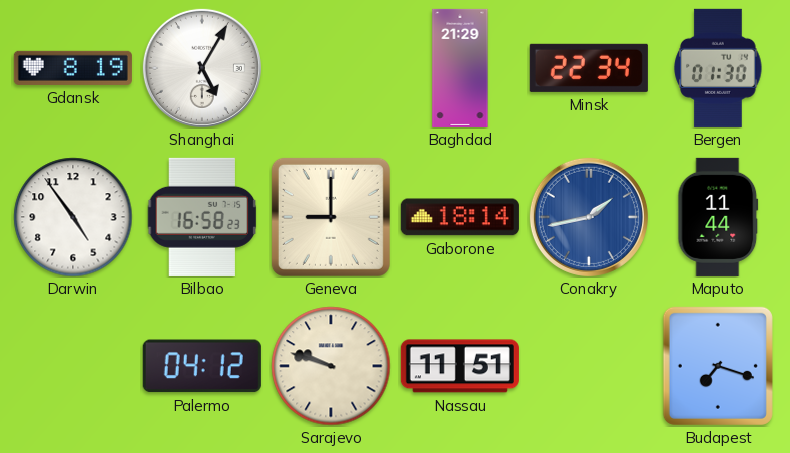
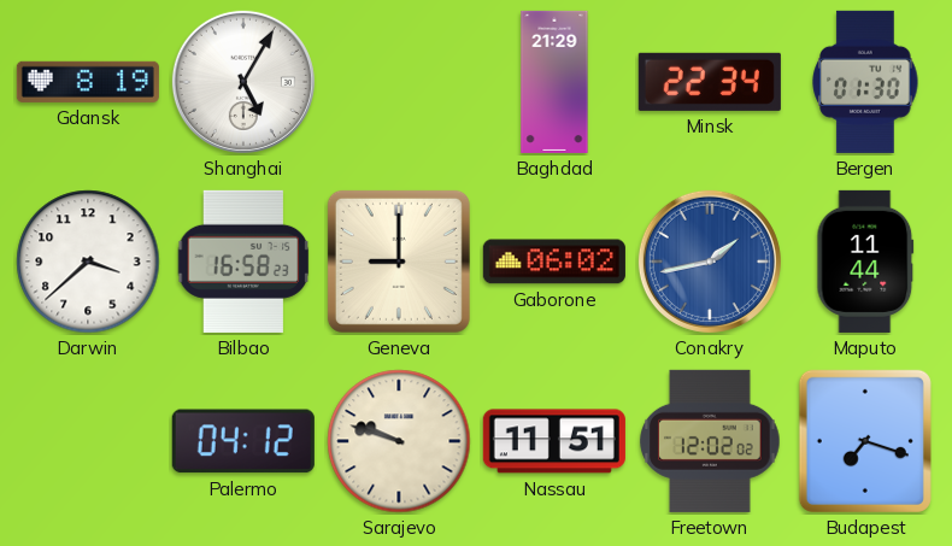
Darwin: 4:54 -> 3:38
Gaborone: 18:14 -> 06:02
Freetown: none -> 12:02
